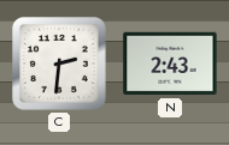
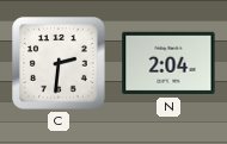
N: 2:43 -> 2:04
